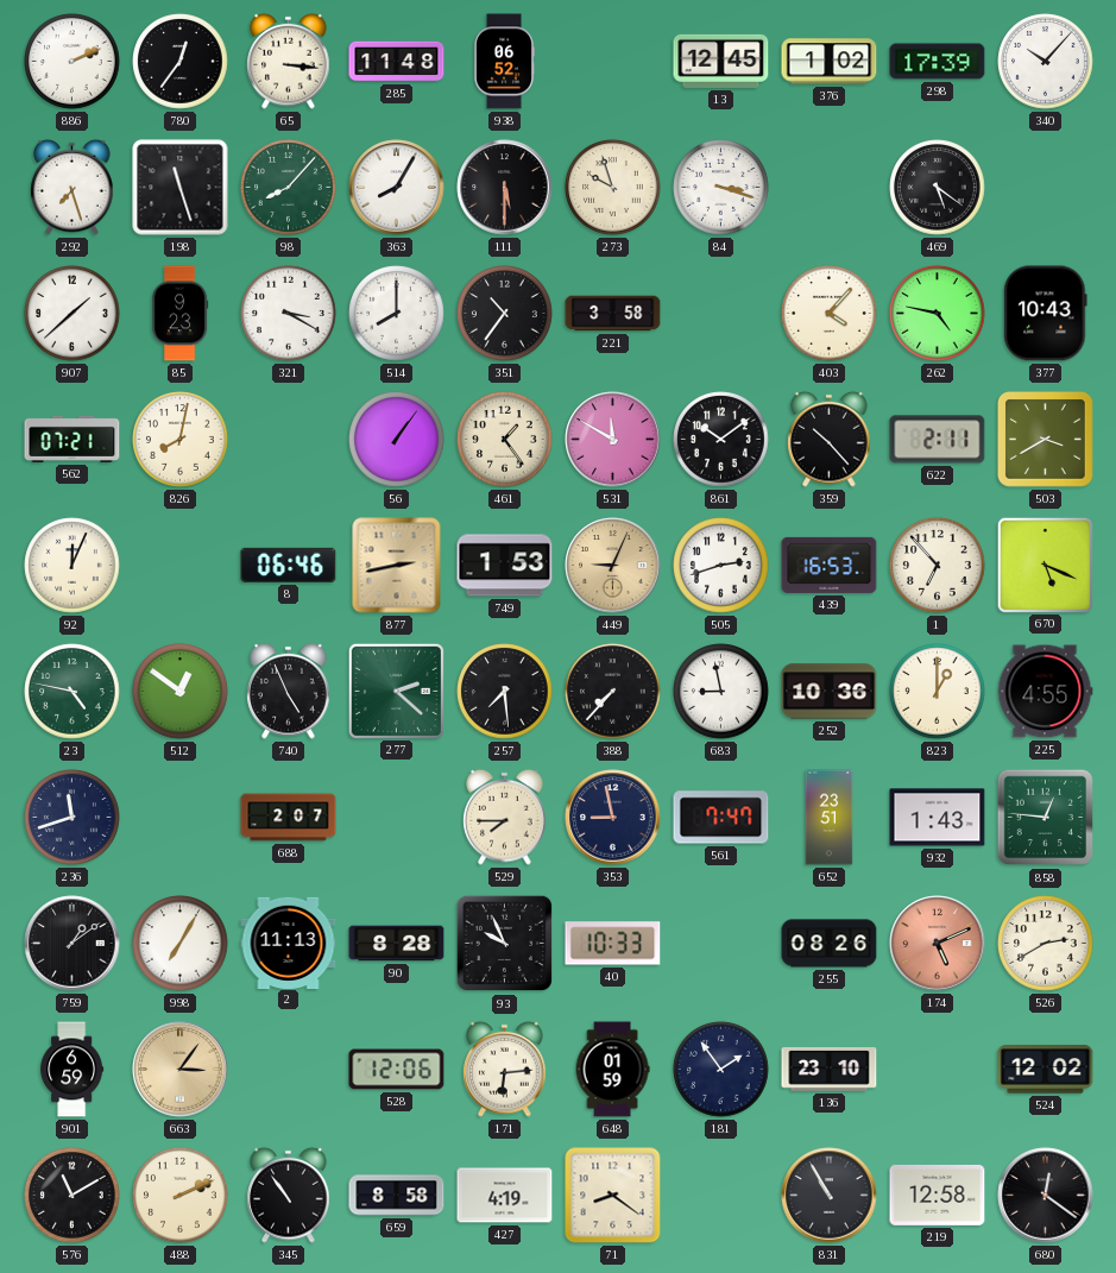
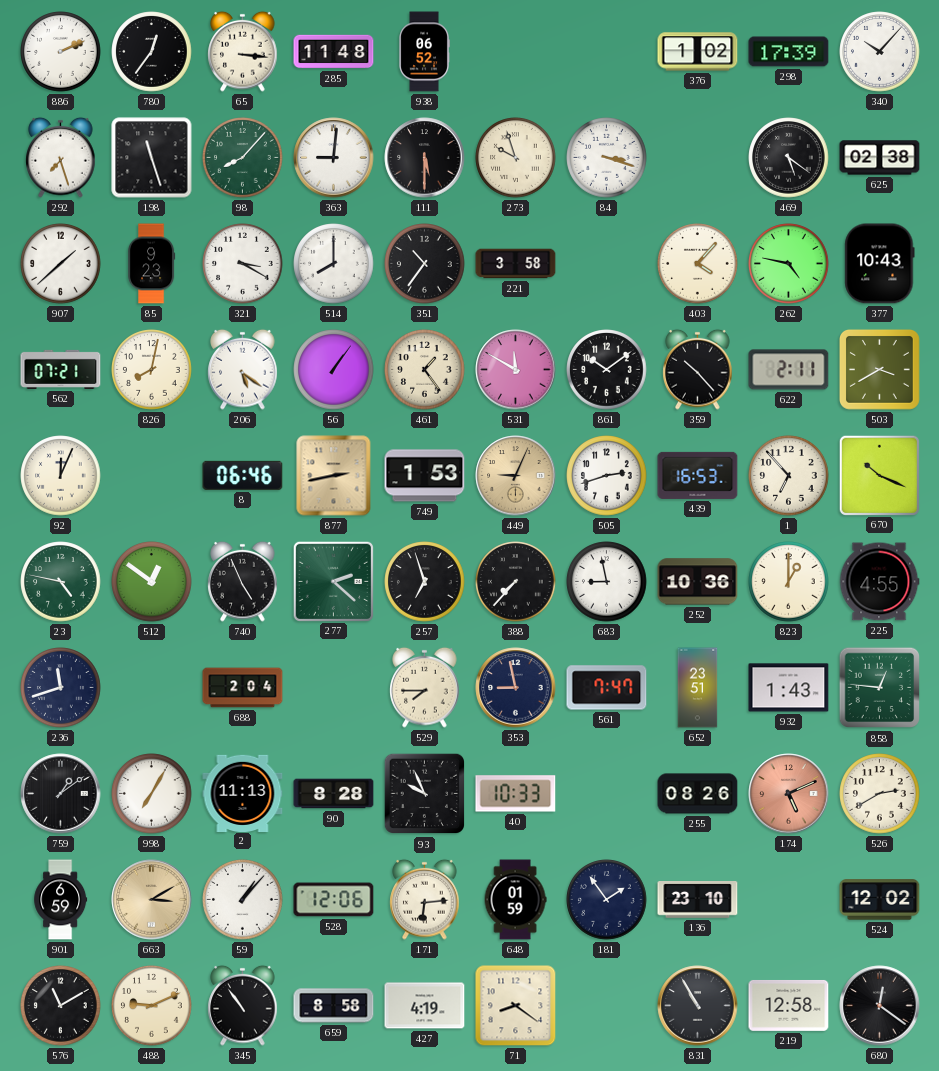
13: 12:45 -> none
363: 8:05 -> 9:01
625: none -> 02:38
206: none -> 5:21
670: 5:19 -> 10:19
257: 7:29 -> 6:57
688: 2:07 -> 2:04
663: 3:06 -> 3:10
59: none -> 1:07
488: 2:11 -> 9:11
